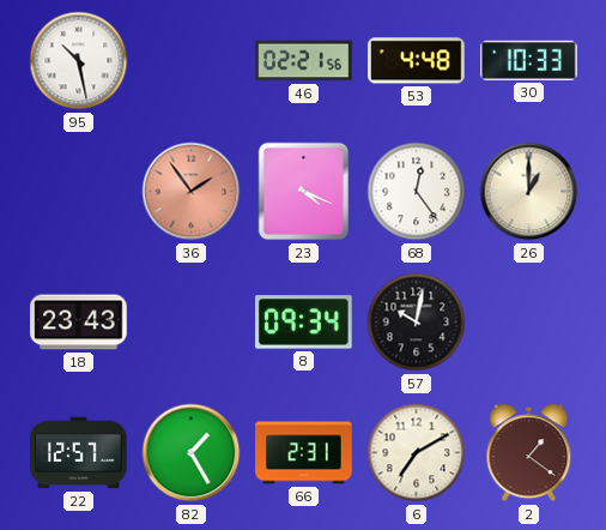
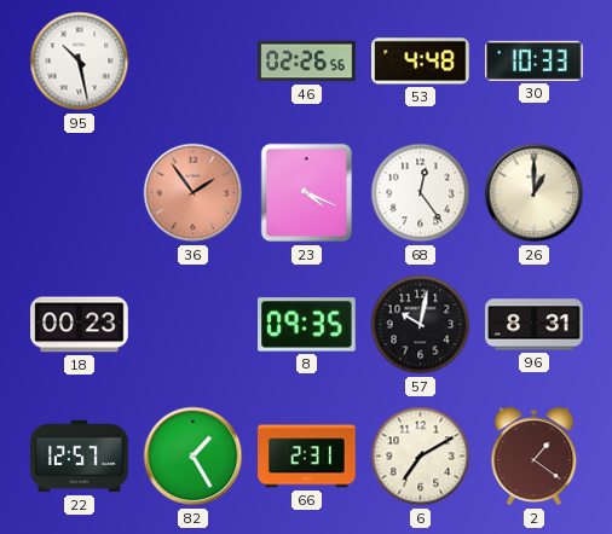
46: 02:21 -> 02:26
18: 23:43 -> 00:23
8: 09:34 -> 09:35
96: none -> 8:31
